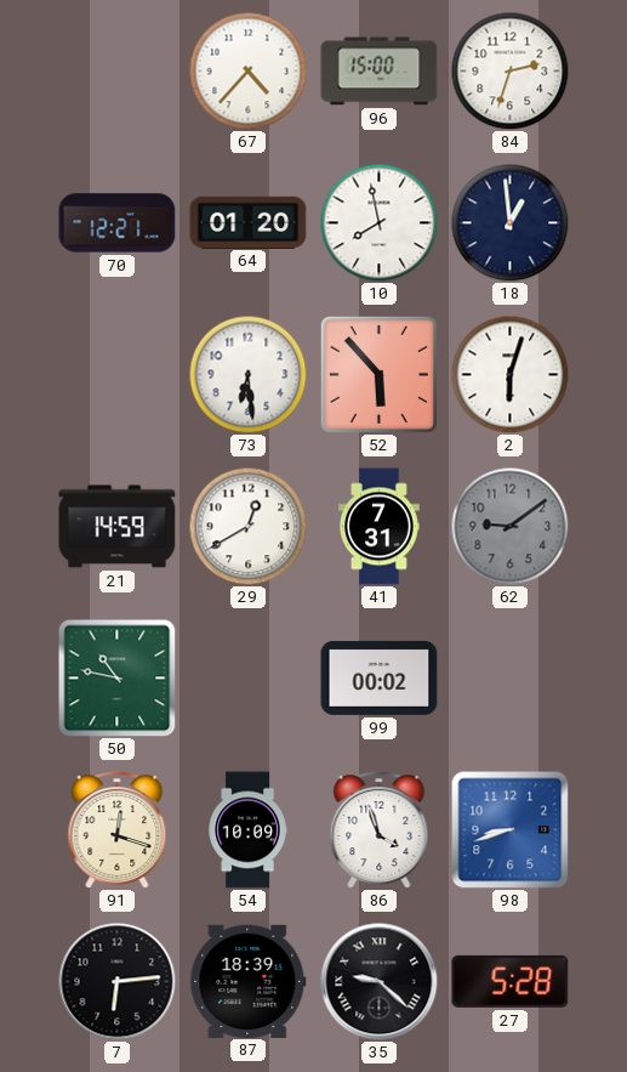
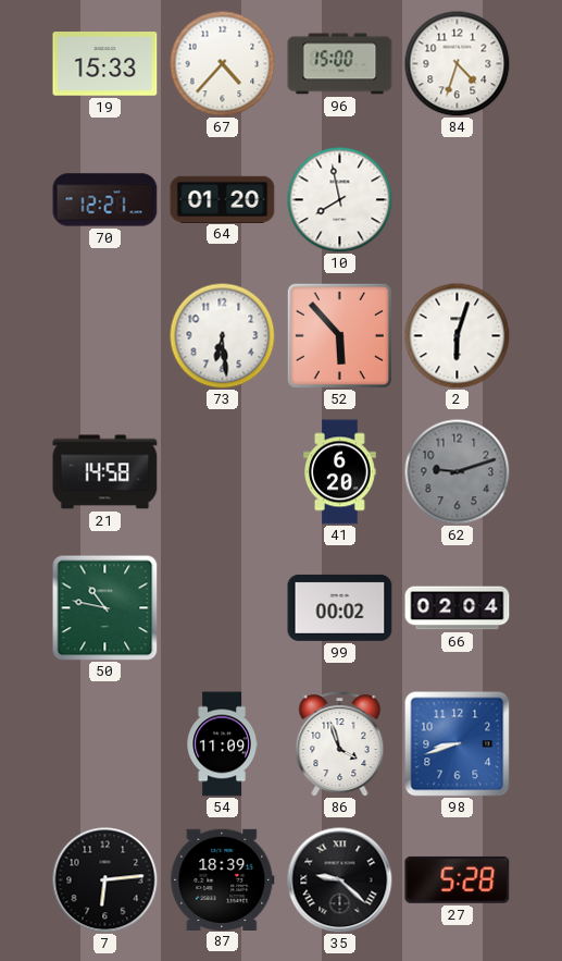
19: none -> 15:33
84: 2:33 -> 4:33
18: 12:59 -> none
21: 14:59 -> 14:58
29: 12:40 -> none
41: 7:31 -> 6:20
62: 9:09 -> 9:12
66: none -> 02:04
91: 12:18 -> none
54: 10:09 -> 11:09
